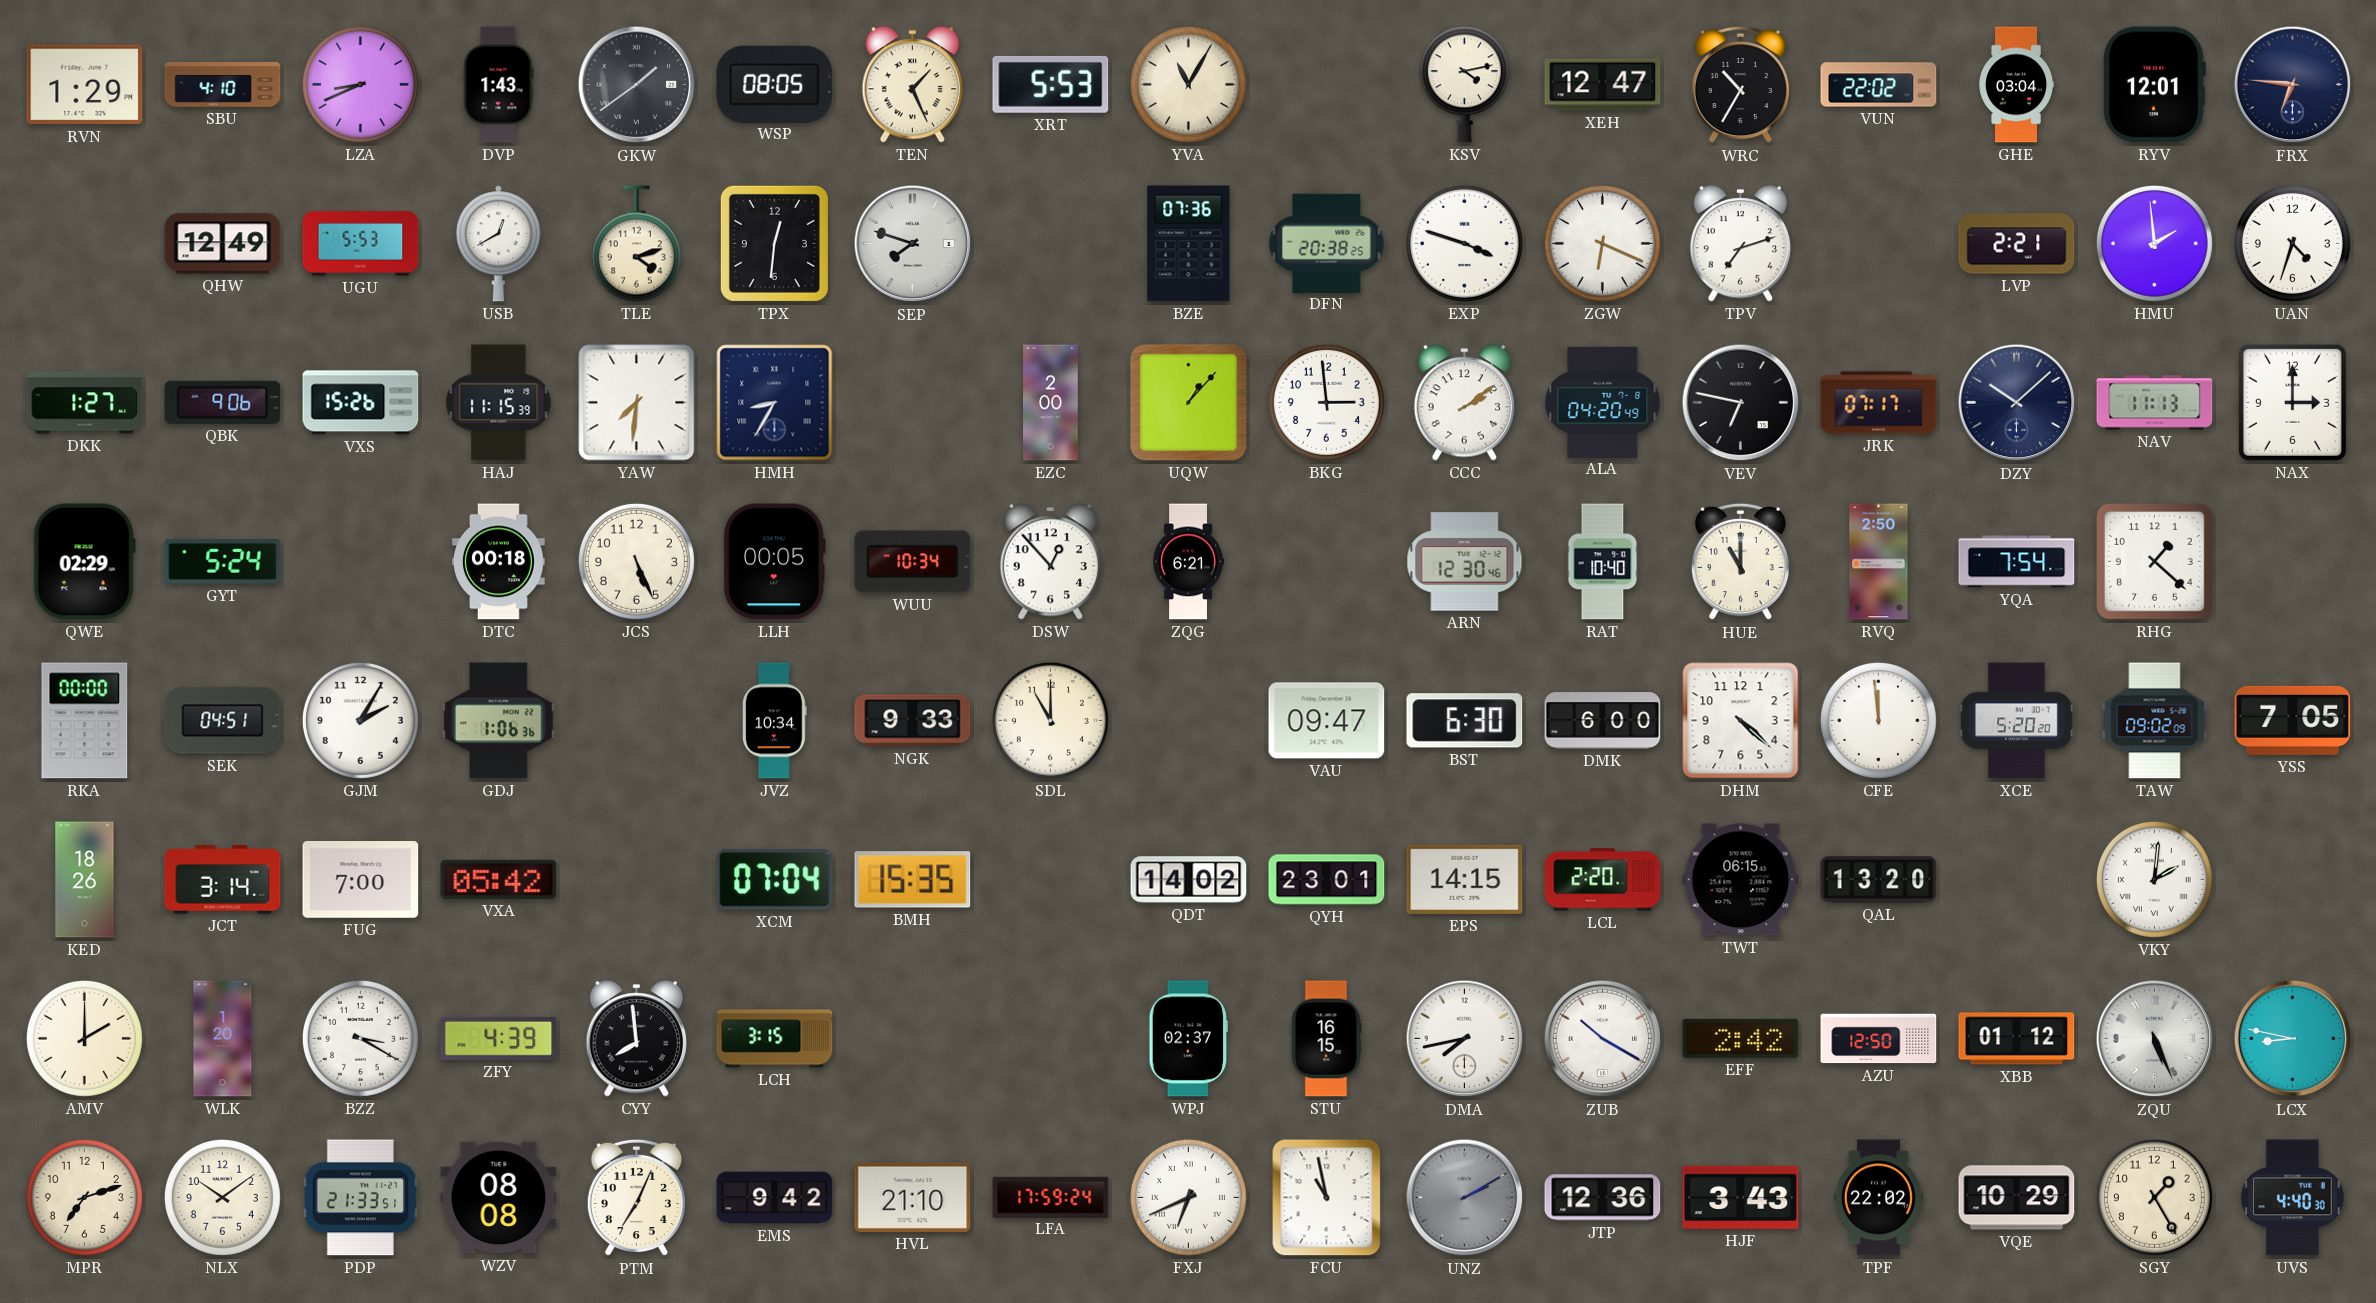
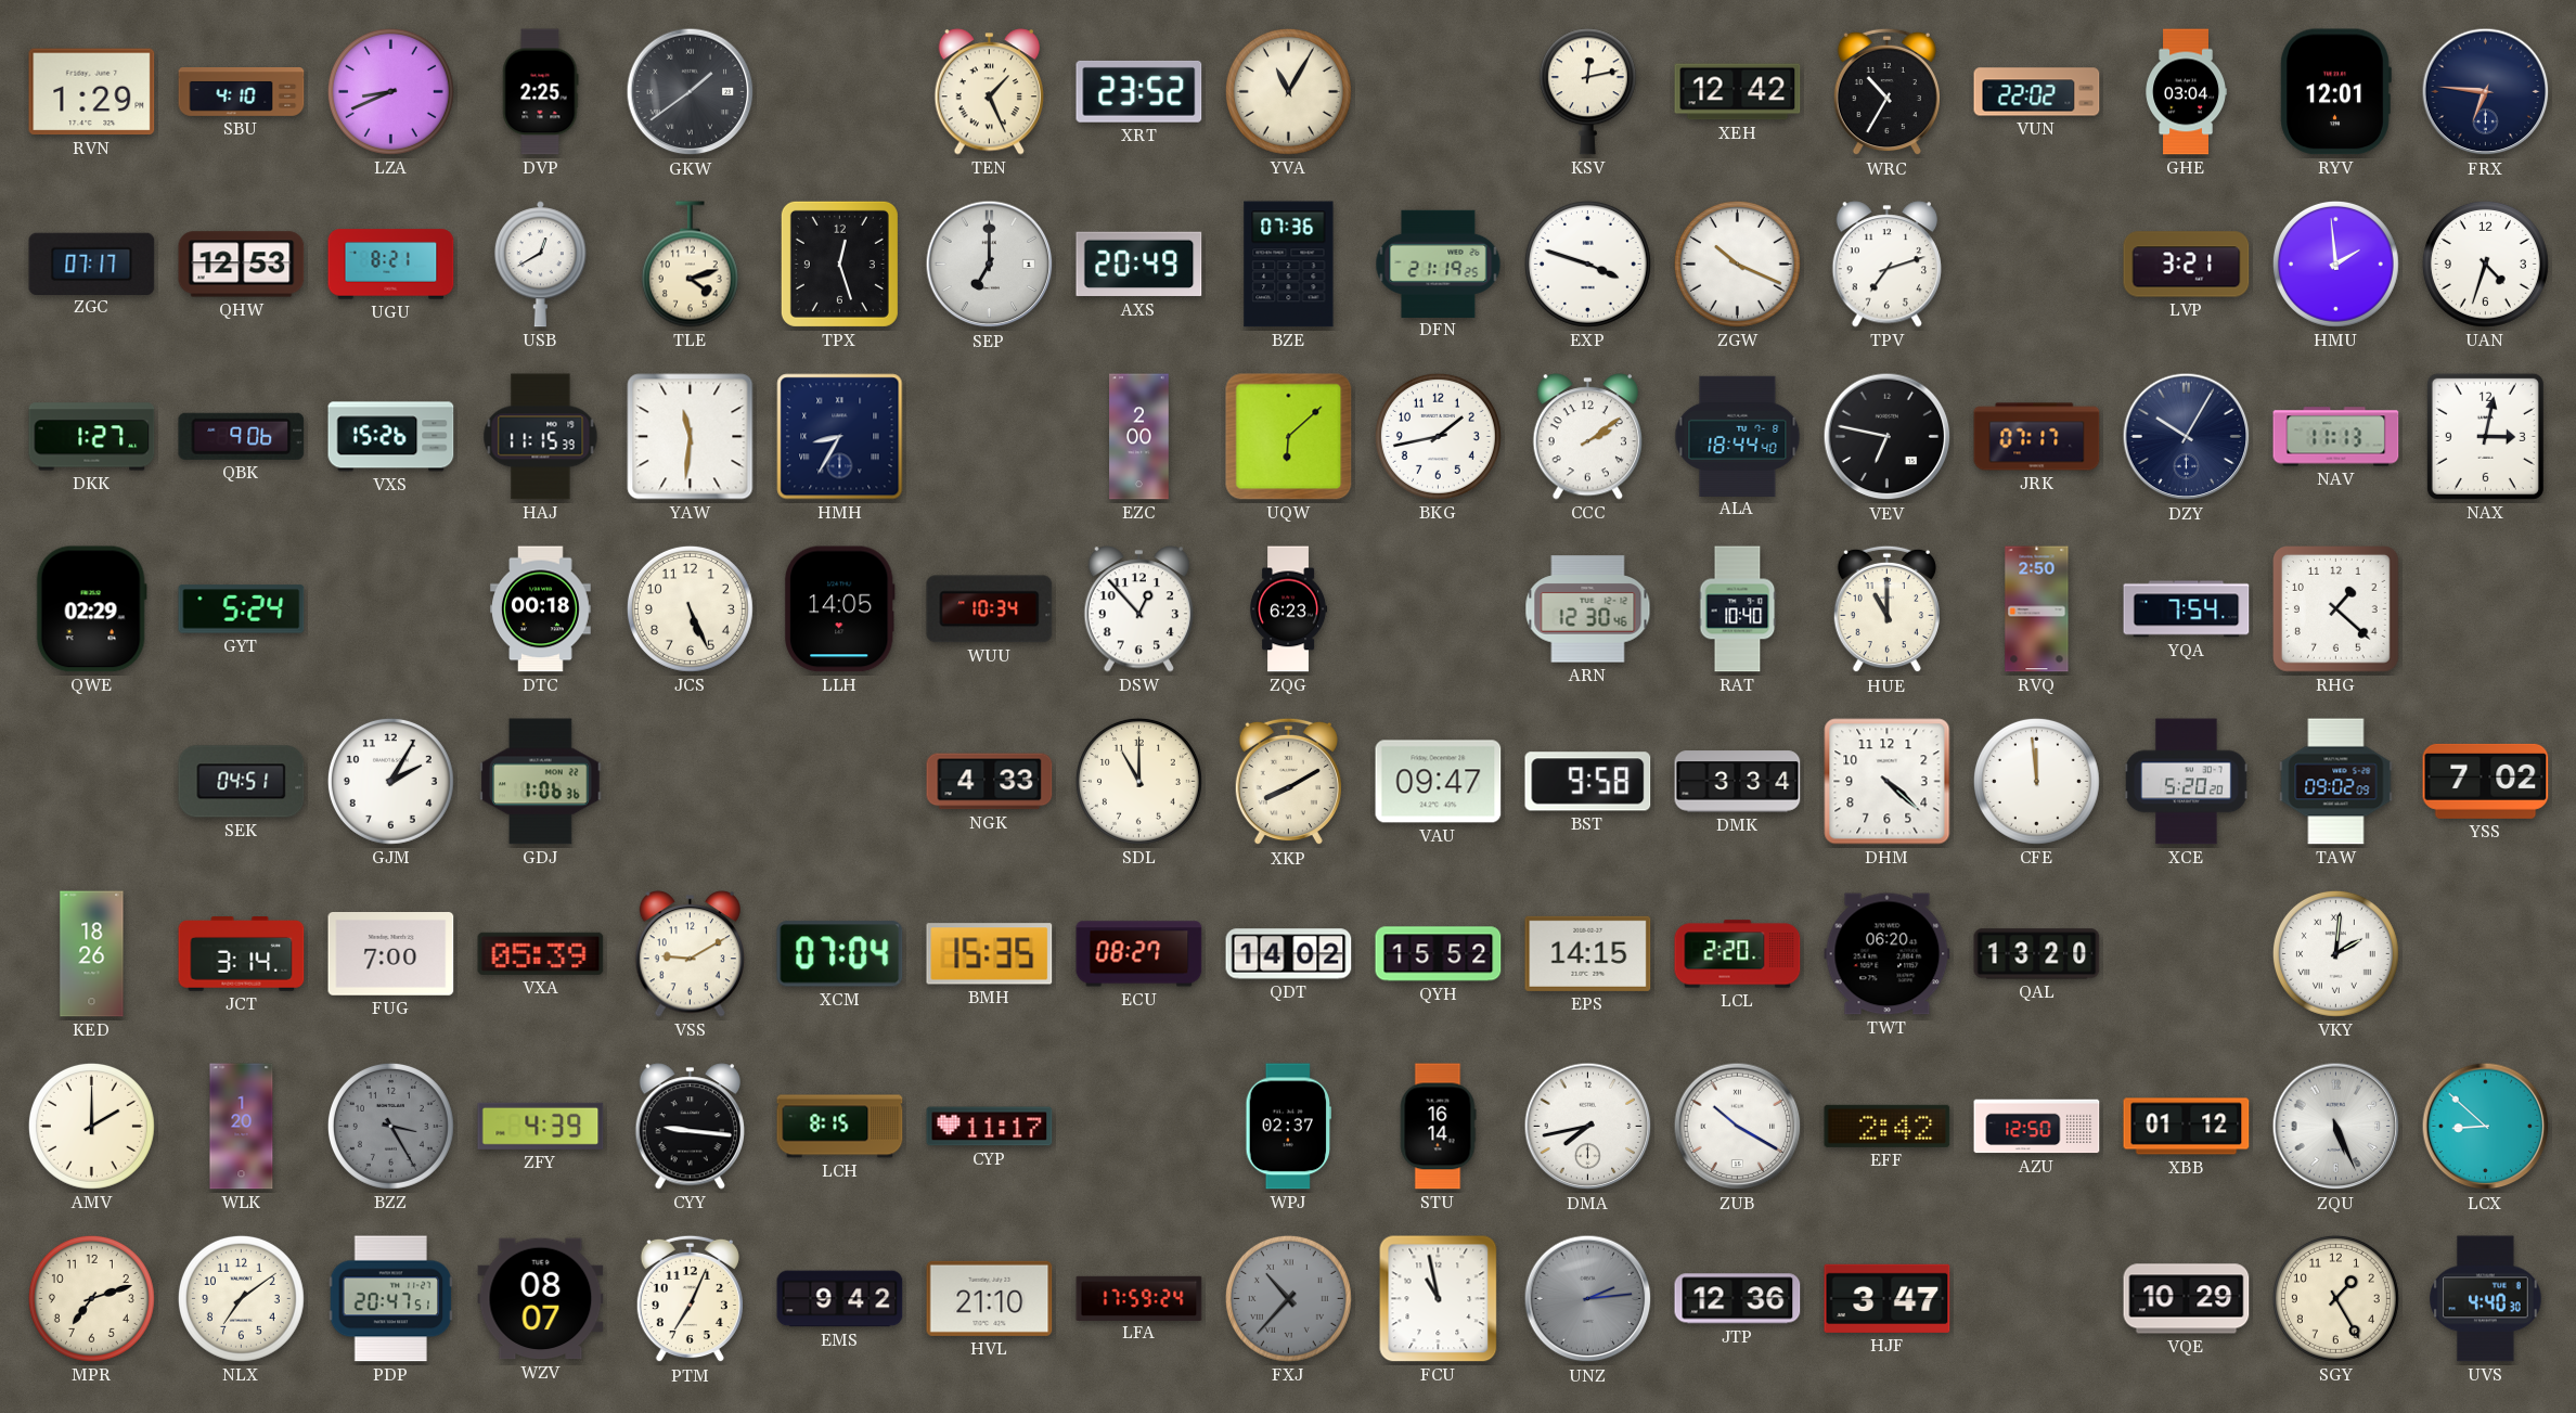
DVP: 1:43 -> 2:25
WSP: 08:05 -> none
XRT: 5:53 -> 23:52
KSV: 4:13 -> 12:13
XEH: 12:47 -> 12:42
ZGC: none -> 07:17
QHW: 12:49 -> 12:53
UGU: 5:53 -> 8:21
TPX: 12:31 -> 12:27
SEP: 7:48 -> 7:00
AXS: none -> 20:49
DFN: 20:38 -> 21:19
ZGW: 6:19 -> 10:19
LVP: 2:21 -> 3:21
YAW: 7:31 -> 11:31
UQW: 1:07 -> 6:08
BKG: 2:59 -> 1:43
ALA: 04:20 -> 18:44
DZY: 10:08 -> 10:05
NAX: 3:00 -> 3:02
LLH: 00:05 -> 14:05
ZQG: 6:21 -> 6:23
RKA: 00:00 -> none
JVZ: 10:34 -> none
NGK: 9:33 -> 4:33
XKP: none -> 8:10
BST: 6:30 -> 9:58
DMK: 6:00 -> 3:34
YSS: 7:05 -> 7:02
VXA: 05:42 -> 05:39
VSS: none -> 9:10
ECU: none -> 08:27
QYH: 23:01 -> 15:52
TWT: 06:15 -> 06:20
BZZ: 3:20 -> 3:25
BZZ dial: white -> grey
CYY: 7:59 -> 9:16
LCH: 3:15 -> 8:15
CYP: none -> 11:17
STU: 16:15 -> 16:14
LCX: 8:47 -> 8:52
NLX: 10:09 -> 7:09
PDP: 21:33 -> 20:47
WZV: 08:08 -> 08:07
FXJ: 6:41 -> 10:37
FXJ dial: white -> grey
UNZ: 2:10 -> 2:14
HJF: 3:43 -> 3:47
TPF: 22:02 -> none
